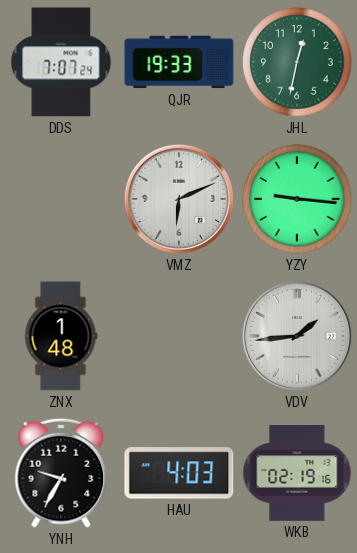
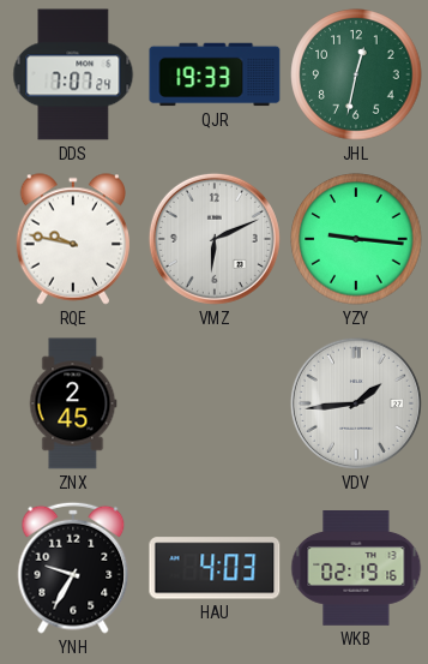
RQE: none -> 9:47
ZNX: 1:48 -> 2:45
